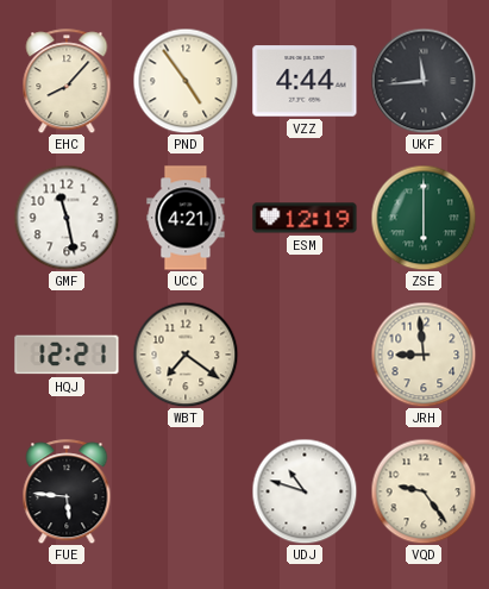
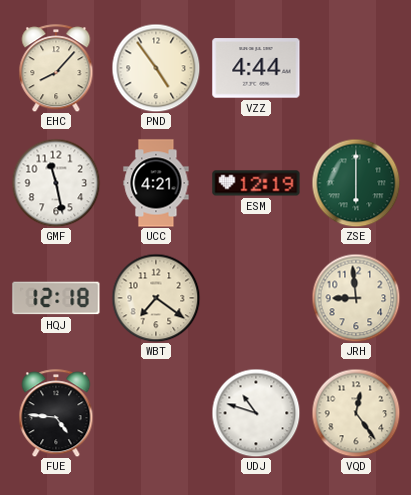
UKF: 11:44 -> none
HQJ: 12:21 -> 12:18
FUE: 5:46 -> 4:46
VQD: 9:24 -> 12:24
